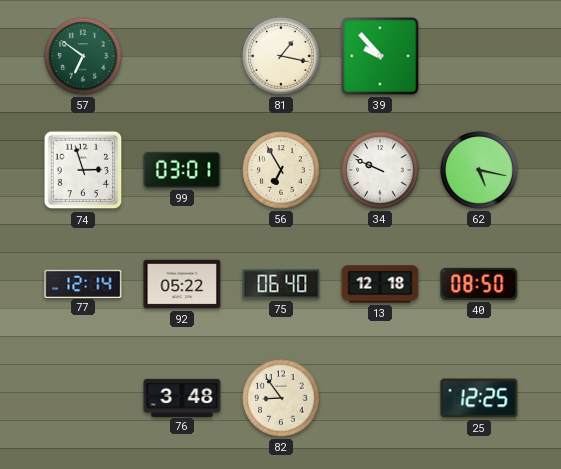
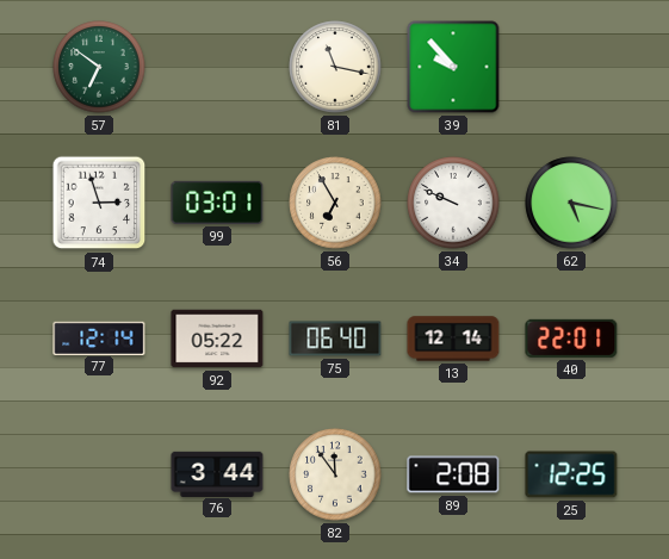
81: 1:17 -> 11:17
13: 12:18 -> 12:14
40: 08:50 -> 22:01
76: 3:48 -> 3:44
82: 8:54 -> 11:54
89: none -> 2:08
